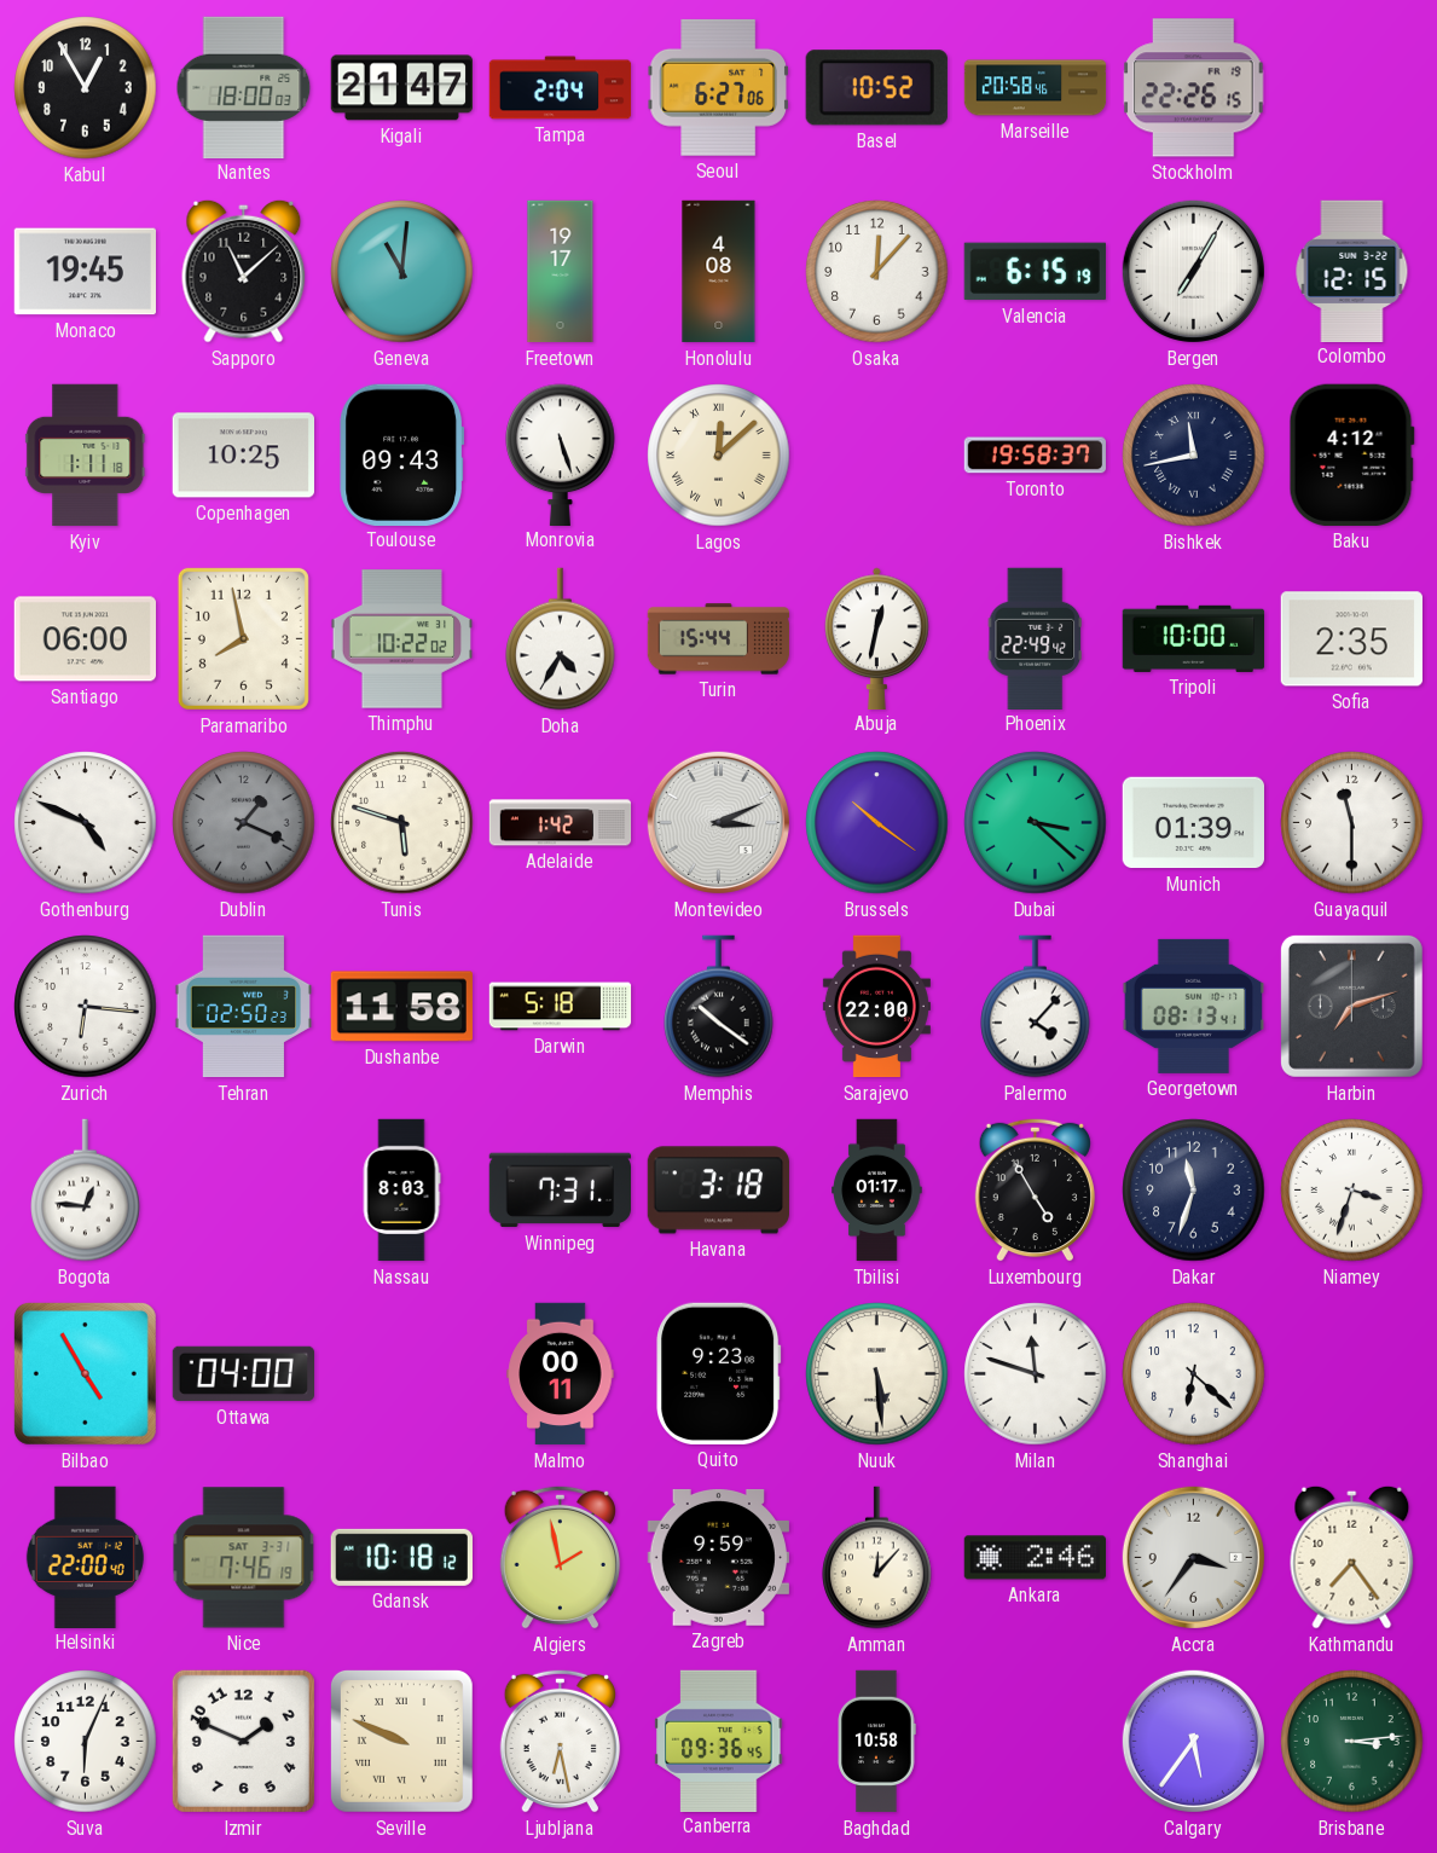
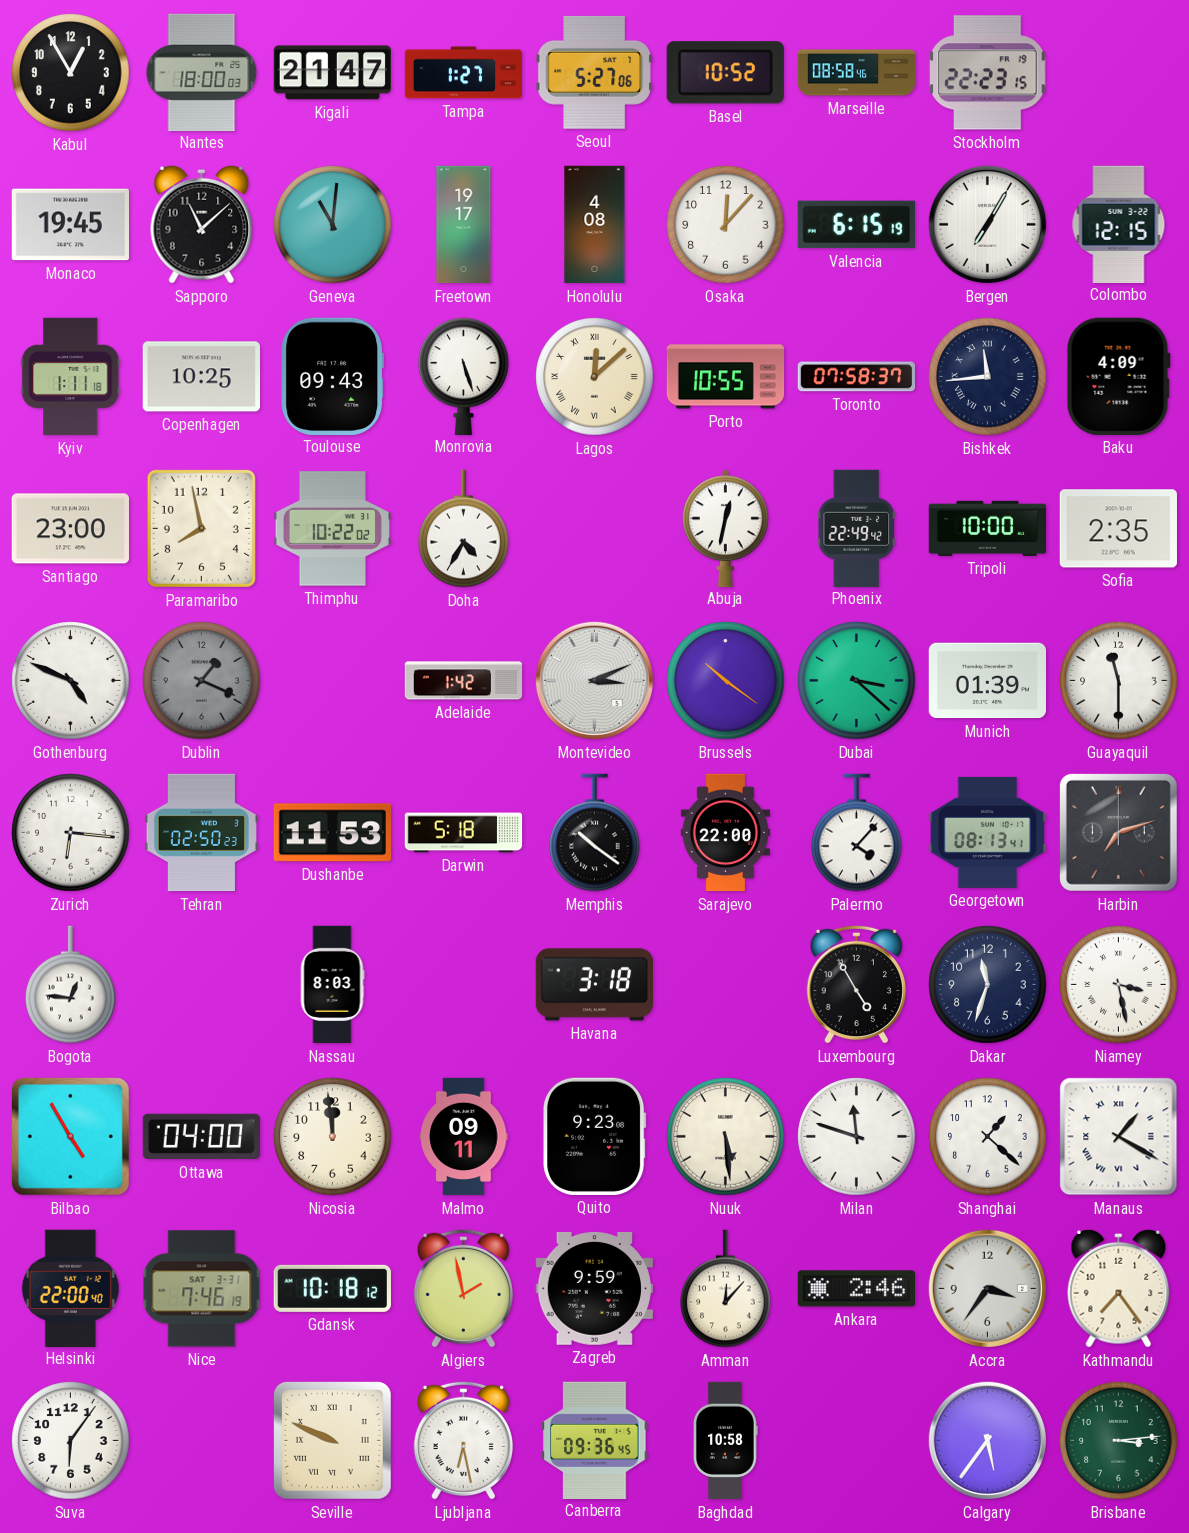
Tampa: 2:04 -> 1:27
Seoul: 6:27 -> 5:27
Marseille: 20:58 -> 08:58
Stockholm: 22:26 -> 22:23
Porto: none -> 10:55
Toronto: 19:58 -> 07:58
Bishkek: 11:43 -> 11:44
Baku: 4:12 -> 4:09
Santiago: 06:00 -> 23:00
Turin: 15:44 -> none
Tunis: 5:48 -> none
Dushanbe: 11:58 -> 11:53
Winnipeg: 7:31 -> none
Tbilisi: 01:17 -> none
Niamey: 3:33 -> 3:28
Nicosia: none -> 11:59
Malmo: 00:11 -> 09:11
Shanghai: 6:22 -> 1:22
Manaus: none -> 1:20
Suva: 6:04 -> 6:06
Izmir: 1:49 -> none
